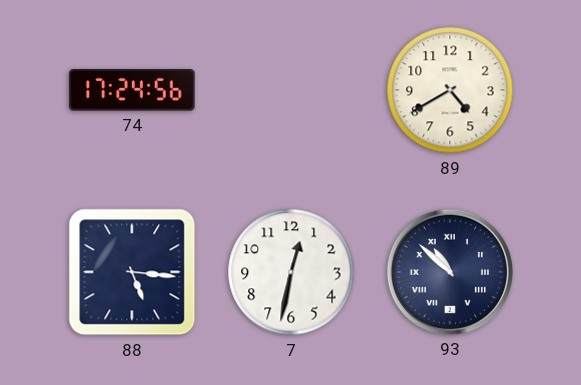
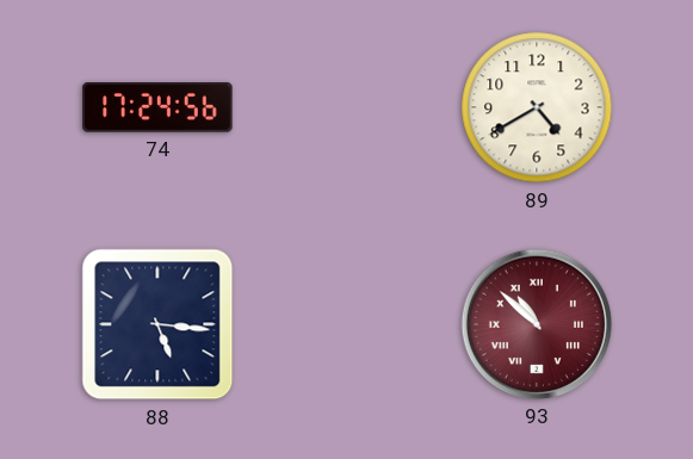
7: 12:32 -> none
93 dial: navy -> burgundy
